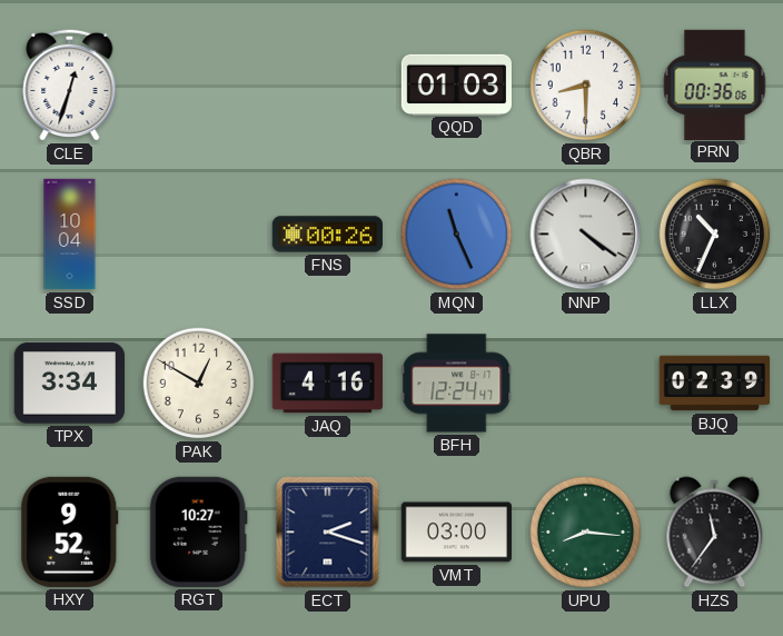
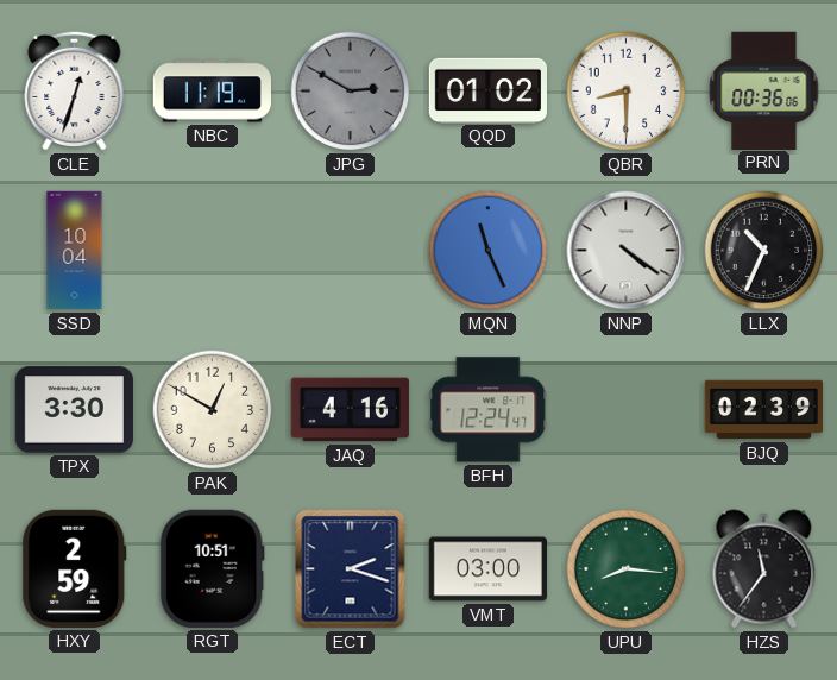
NBC: none -> 11:19
JPG: none -> 2:50
QQD: 01:03 -> 01:02
FNS: 00:26 -> none
TPX: 3:34 -> 3:30
HXY: 9:52 -> 2:59
RGT: 10:27 -> 10:51
